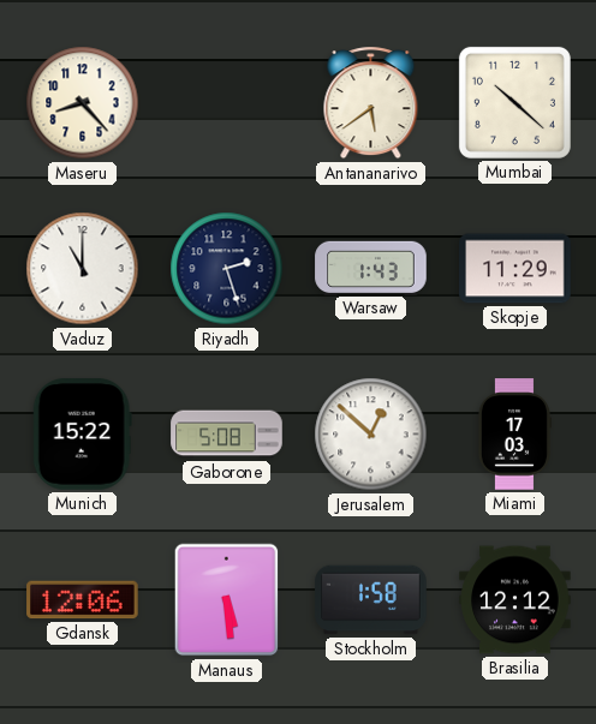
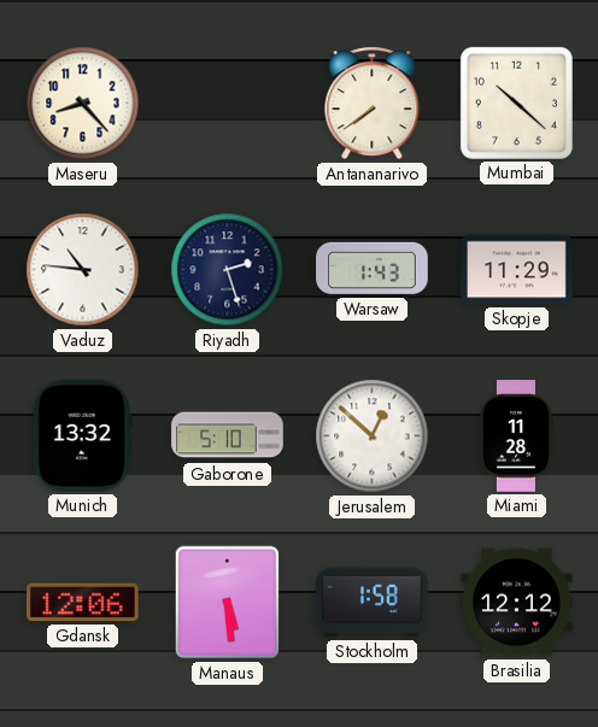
Antananarivo: 5:39 -> 7:39
Vaduz: 11:00 -> 10:46
Munich: 15:22 -> 13:32
Gaborone: 5:08 -> 5:10
Miami: 17:03 -> 11:28
